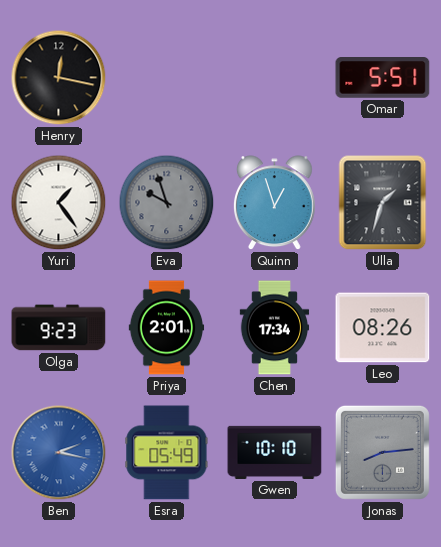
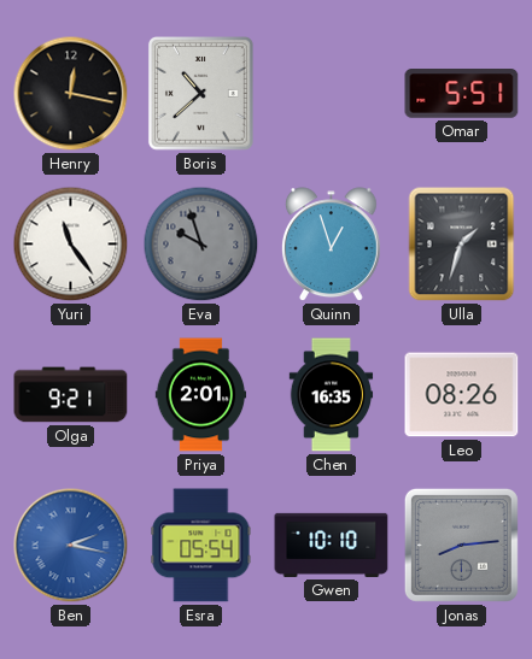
Boris: none -> 10:38
Yuri: 1:24 -> 11:24
Olga: 9:23 -> 9:21
Chen: 17:34 -> 16:35
Esra: 05:49 -> 05:54
